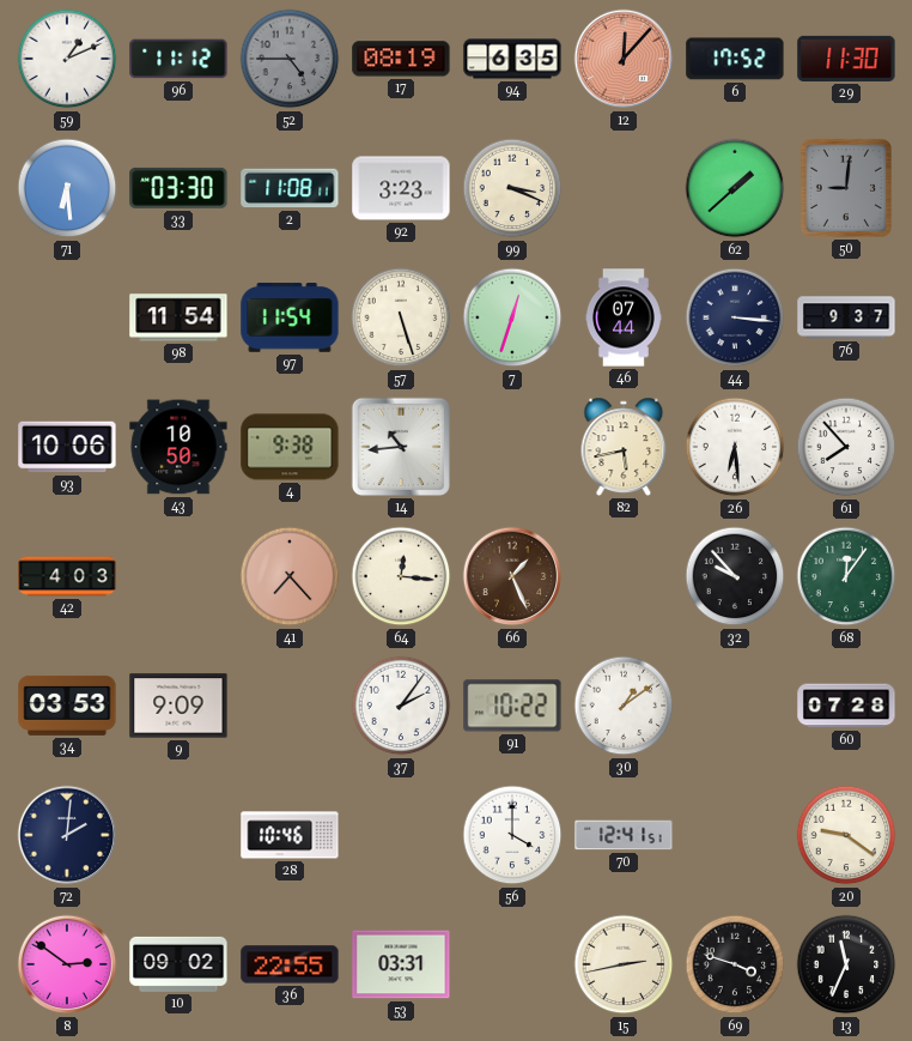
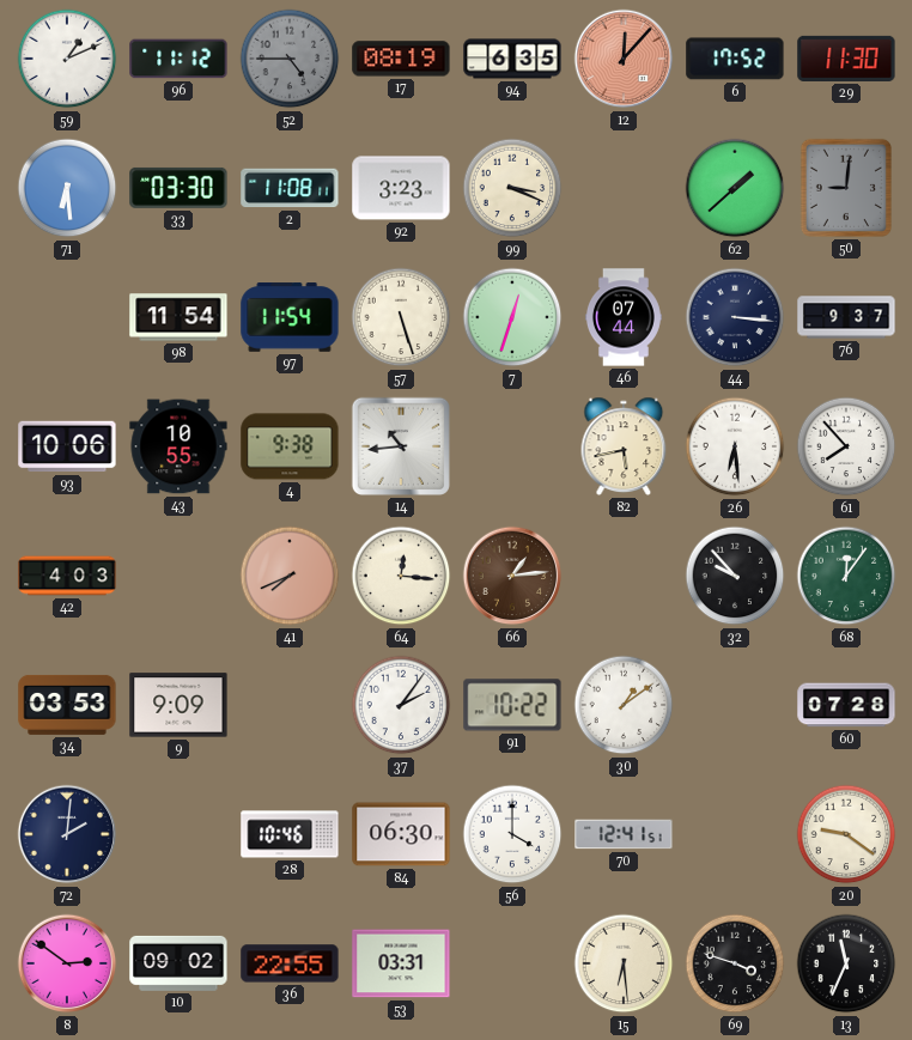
43: 10:50 -> 10:55
41: 7:23 -> 7:41
66: 1:26 -> 1:14
84: none -> 06:30
15: 2:43 -> 6:29
